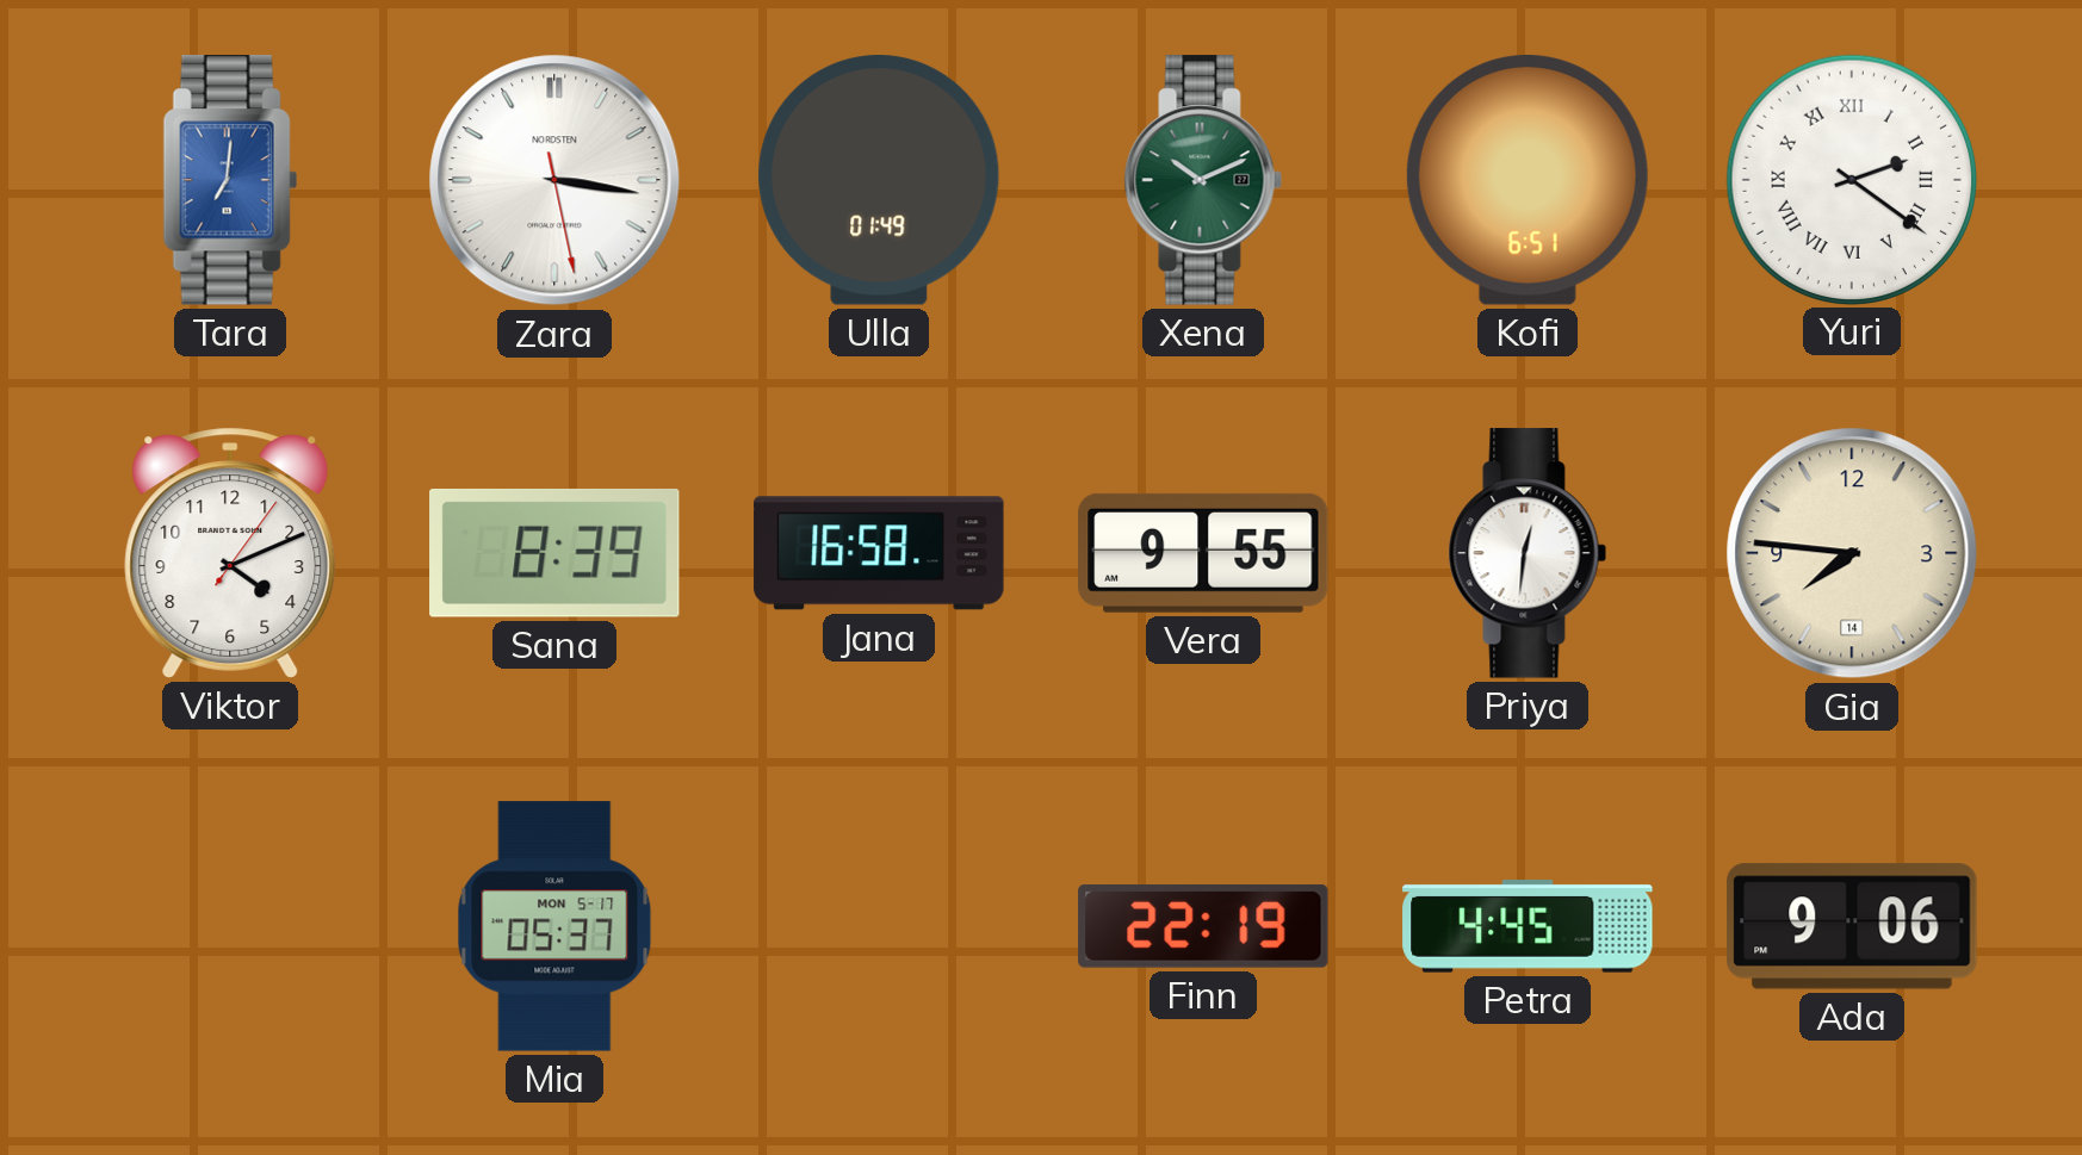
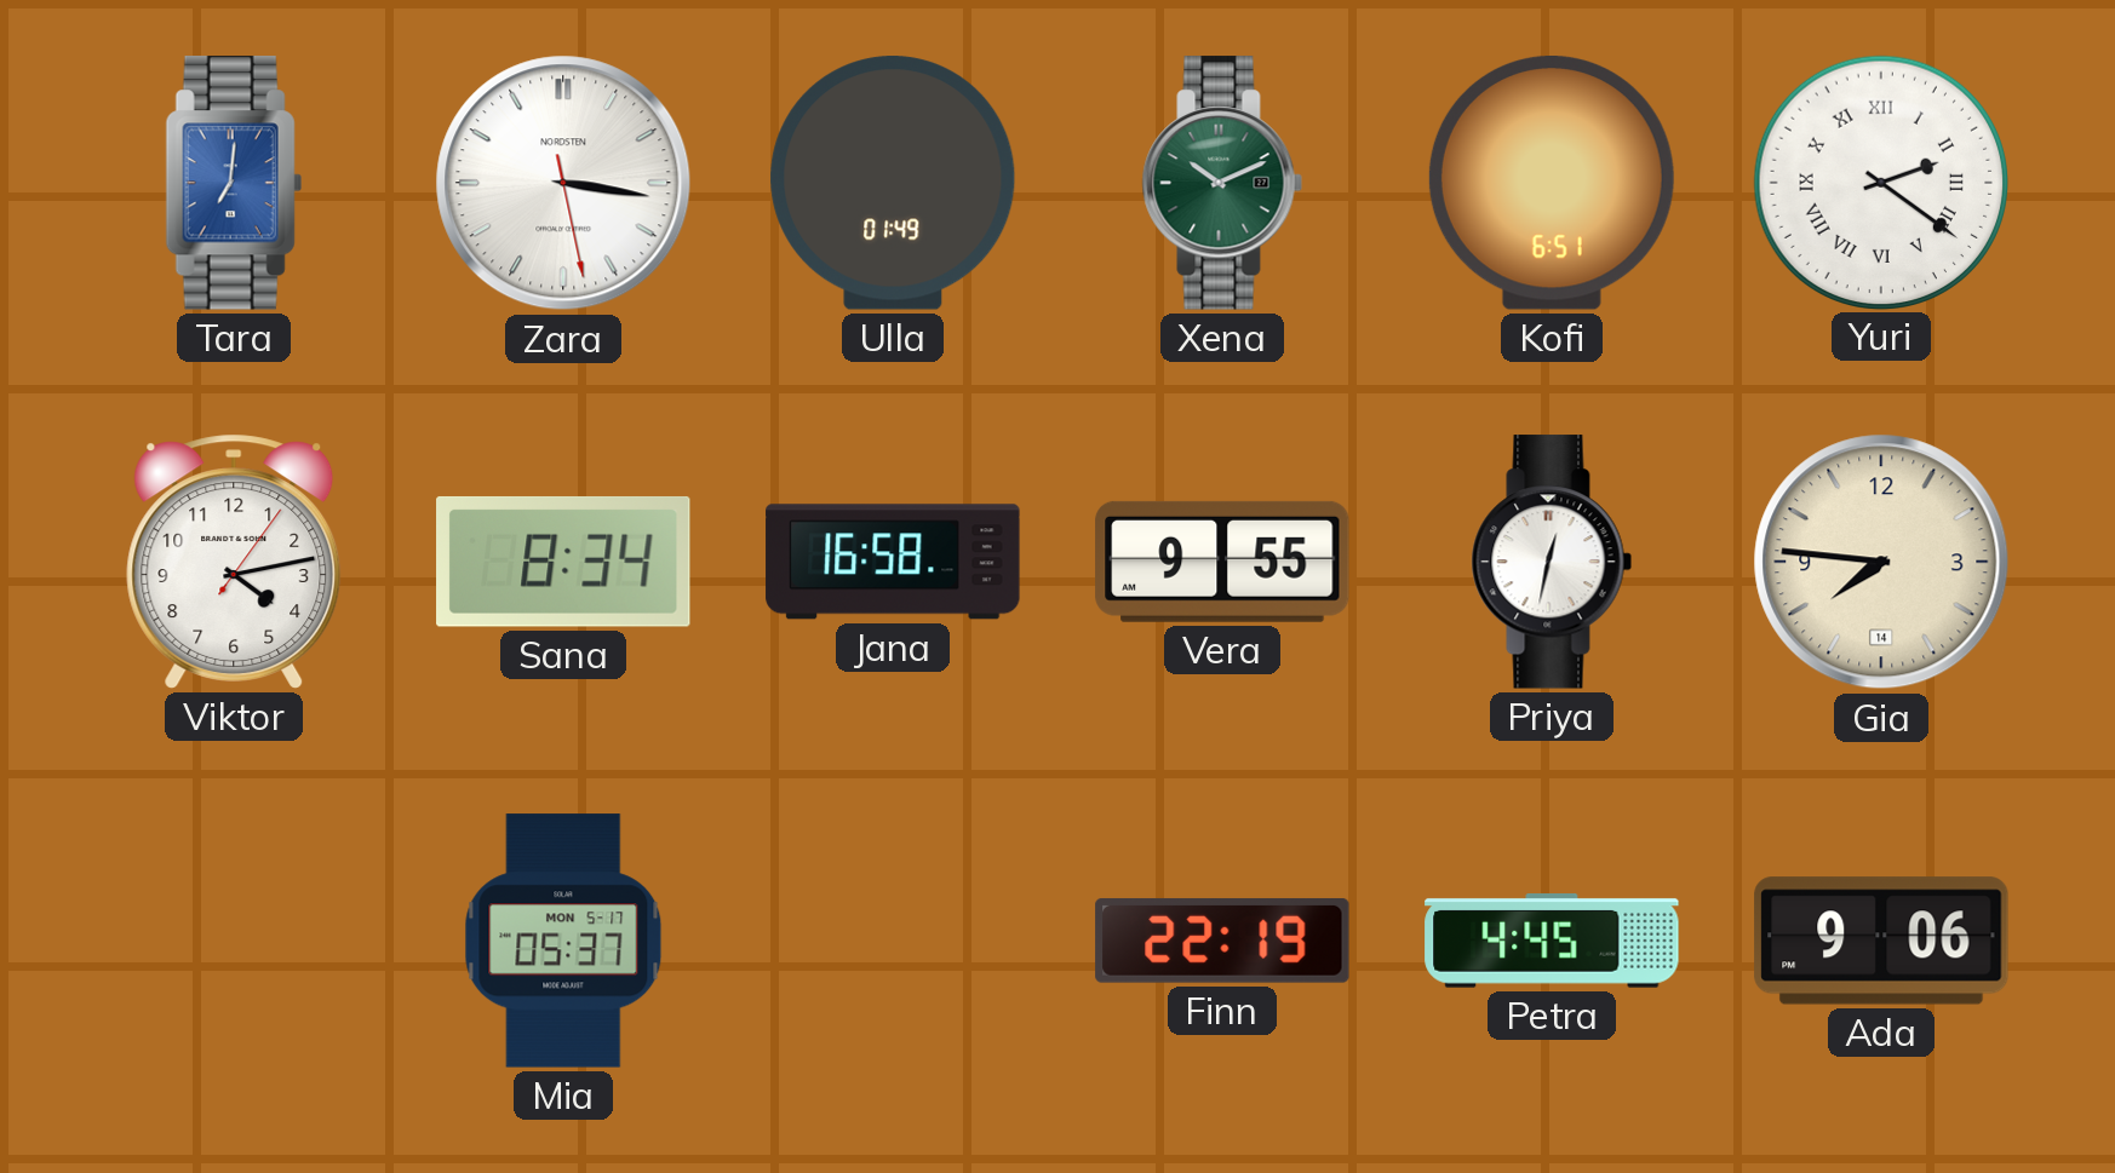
Viktor: 4:11 -> 4:13
Sana: 8:39 -> 8:34
Priya: 12:31 -> 12:32
